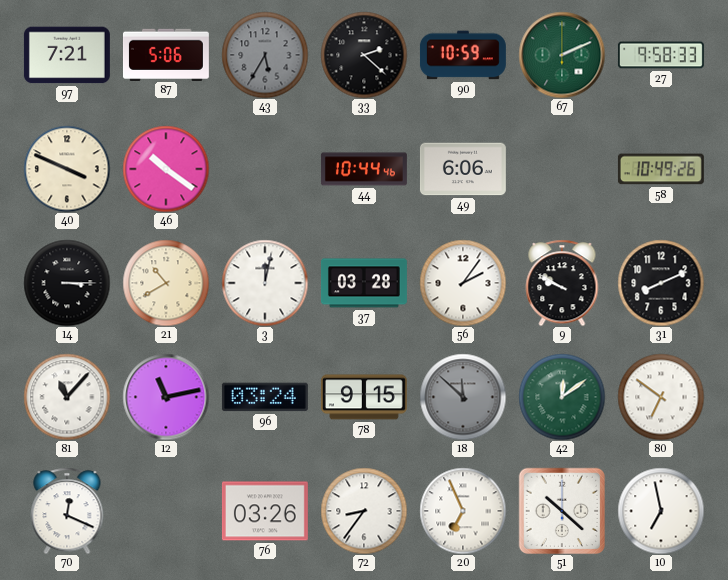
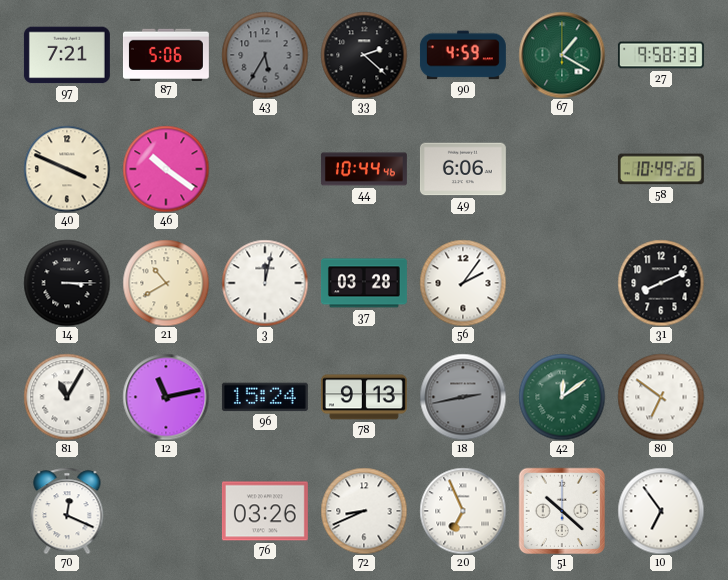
90: 10:59 -> 4:59
67: 2:11 -> 1:20
9: 9:50 -> none
81: 11:07 -> 11:05
96: 03:24 -> 15:24
78: 9:15 -> 9:13
18: 11:52 -> 2:43
72: 8:36 -> 8:41
10: 6:58 -> 6:54
